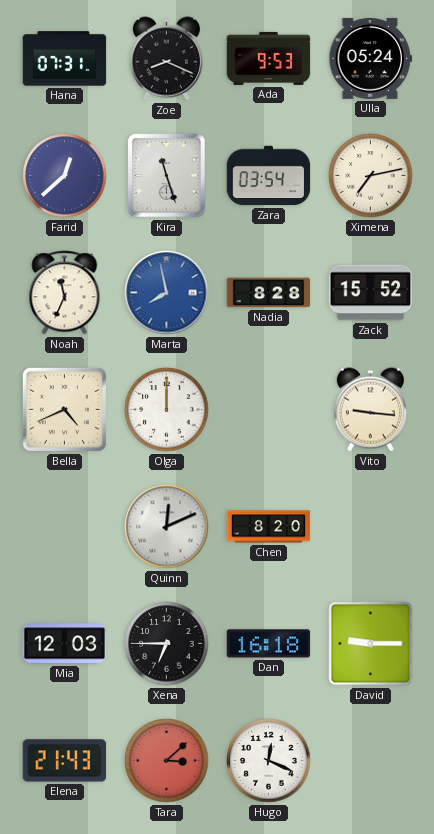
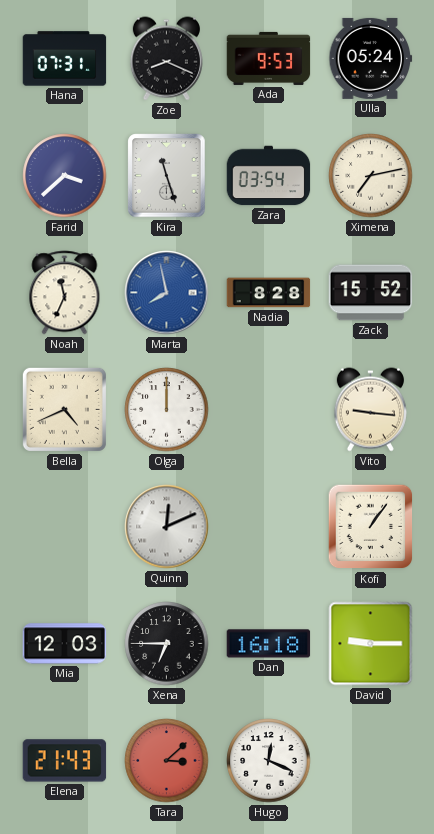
Farid: 12:38 -> 3:38
Chen: 8:20 -> none
Kofi: none -> 1:06
